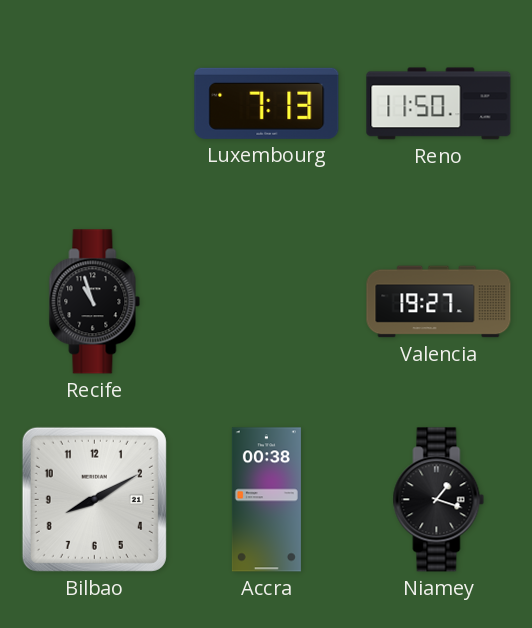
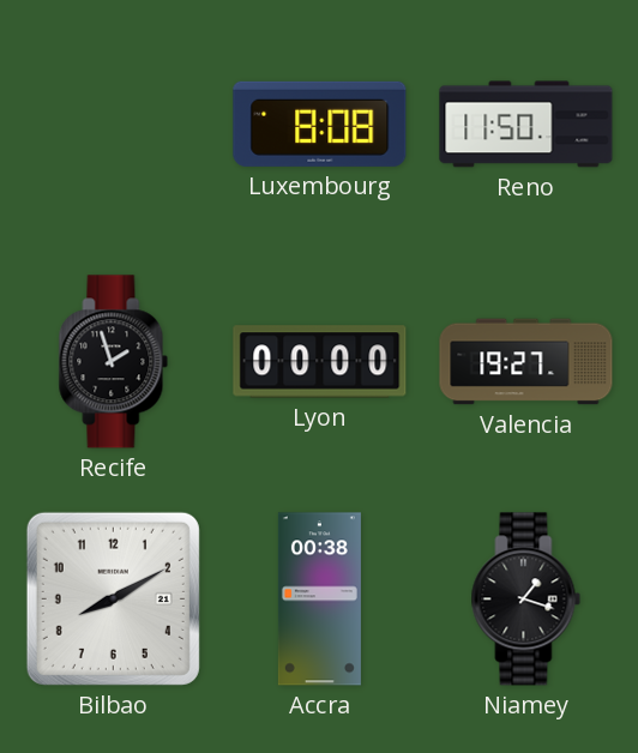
Luxembourg: 7:13 -> 8:08
Recife: 10:57 -> 1:57
Lyon: none -> 00:00
